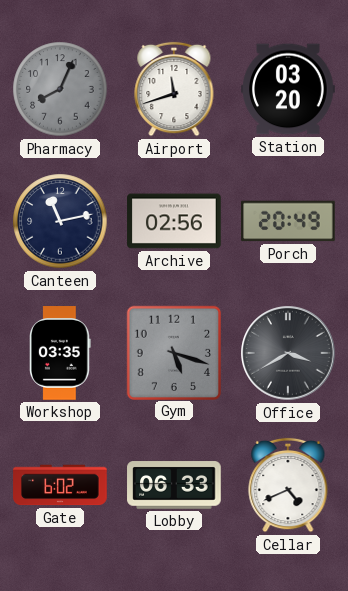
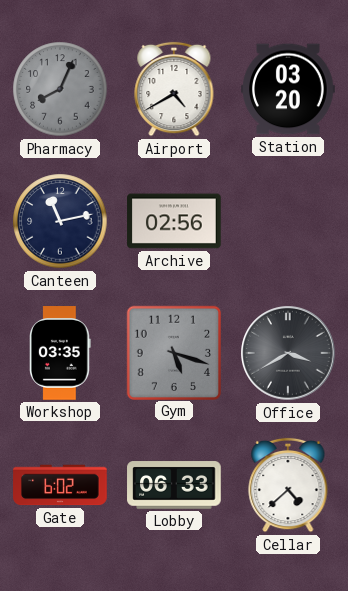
Airport: 11:42 -> 4:40
Porch: 20:49 -> none
Cellar: 4:41 -> 4:38
